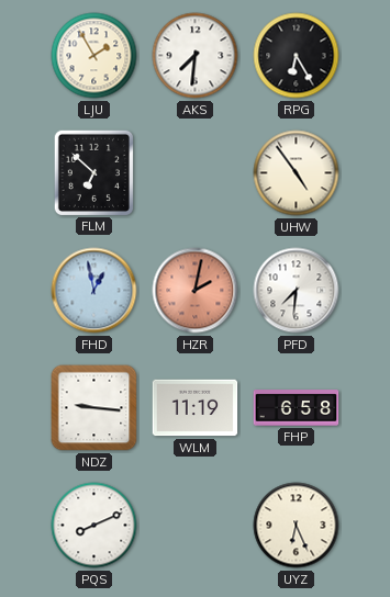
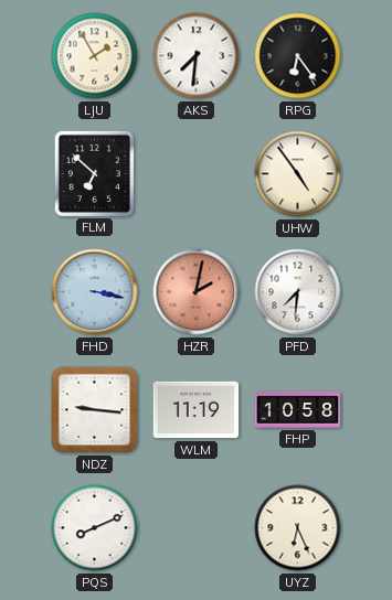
RPG: 6:25 -> 6:24
FHD: 12:58 -> 3:17
FHP: 6:58 -> 10:58
